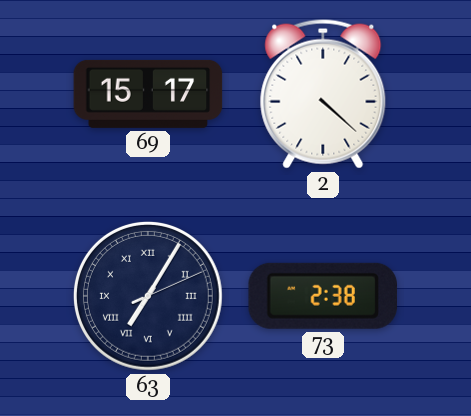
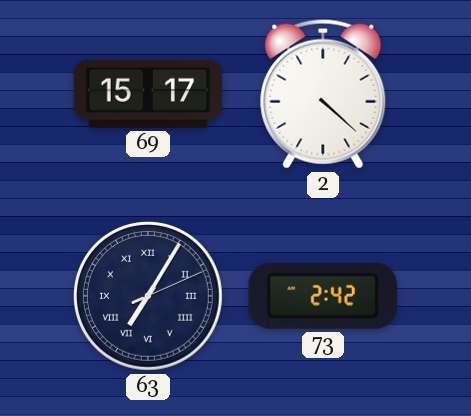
73: 2:38 -> 2:42
